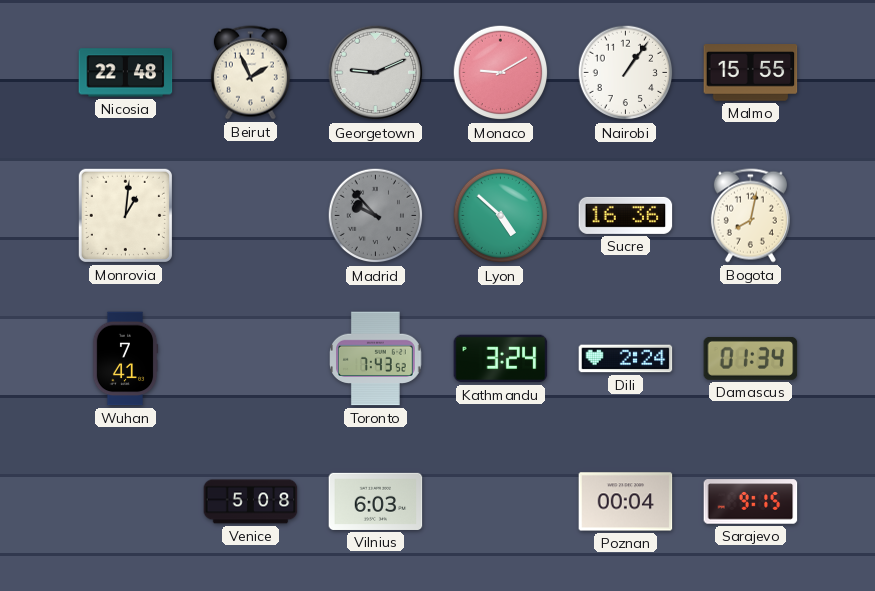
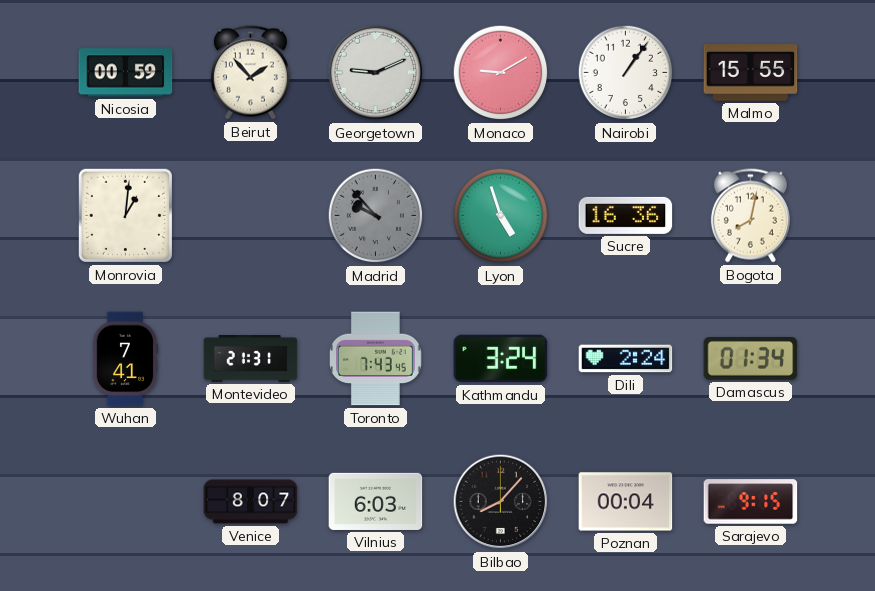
Nicosia: 22:48 -> 00:59
Beirut: 1:56 -> 1:53
Lyon: 4:52 -> 4:57
Montevideo: none -> 21:31
Toronto: 7:43:52 -> 7:43:45
Venice: 5:08 -> 8:07
Bilbao: none -> 8:07
